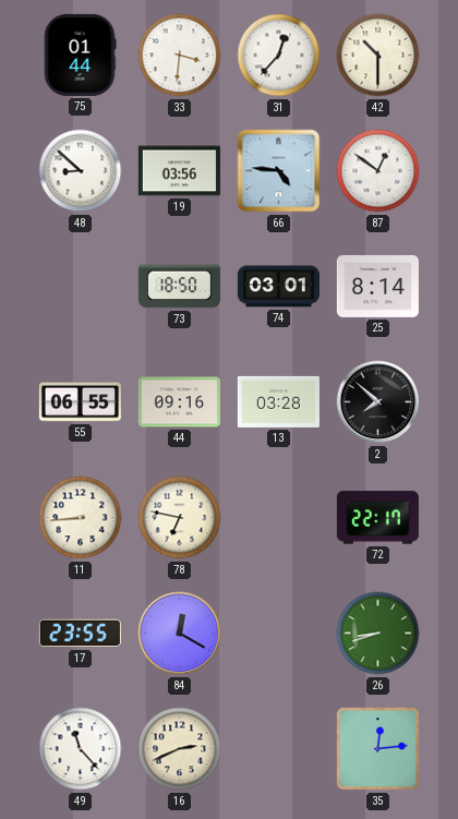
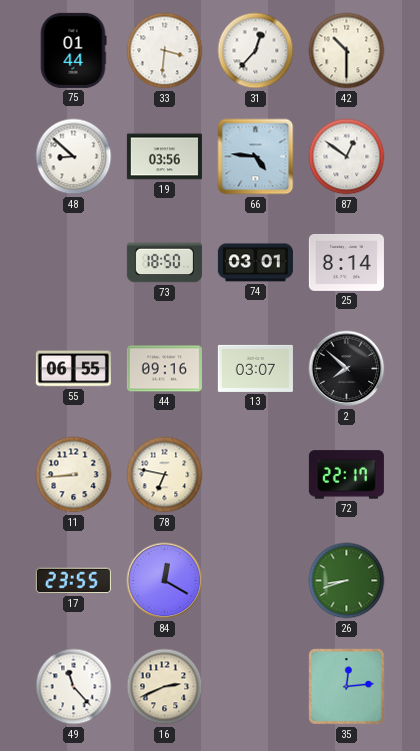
13: 03:28 -> 03:07
